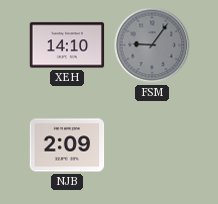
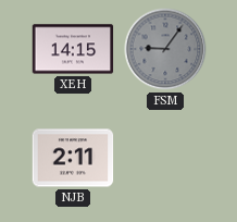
XEH: 14:10 -> 14:15
NJB: 2:09 -> 2:11
